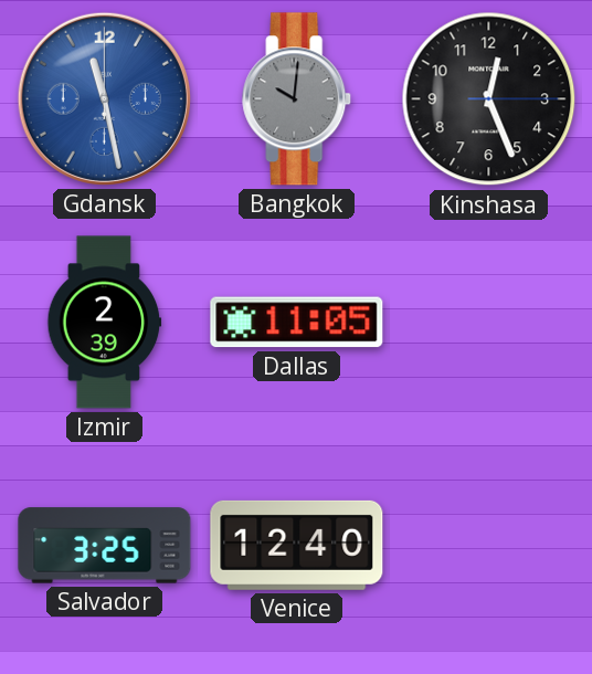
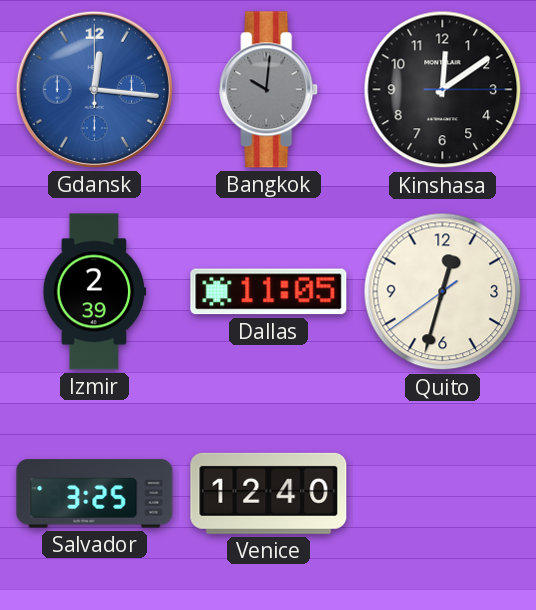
Gdansk: 11:28 -> 12:16
Kinshasa: 12:26 -> 12:09
Quito: none -> 12:32
